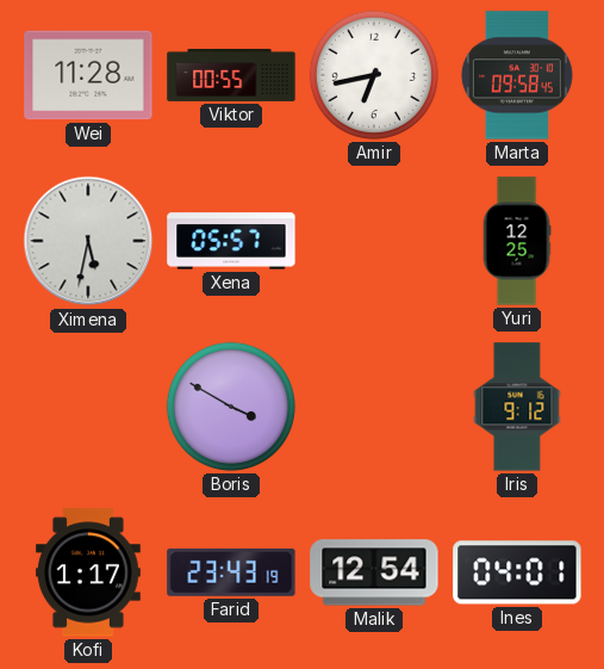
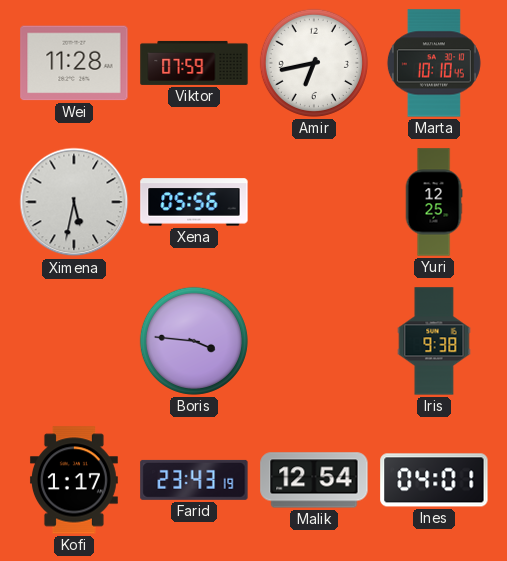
Viktor: 00:55 -> 07:59
Marta: 09:58 -> 10:10
Xena: 05:57 -> 05:56
Boris: 3:50 -> 3:46
Iris: 9:12 -> 9:38
